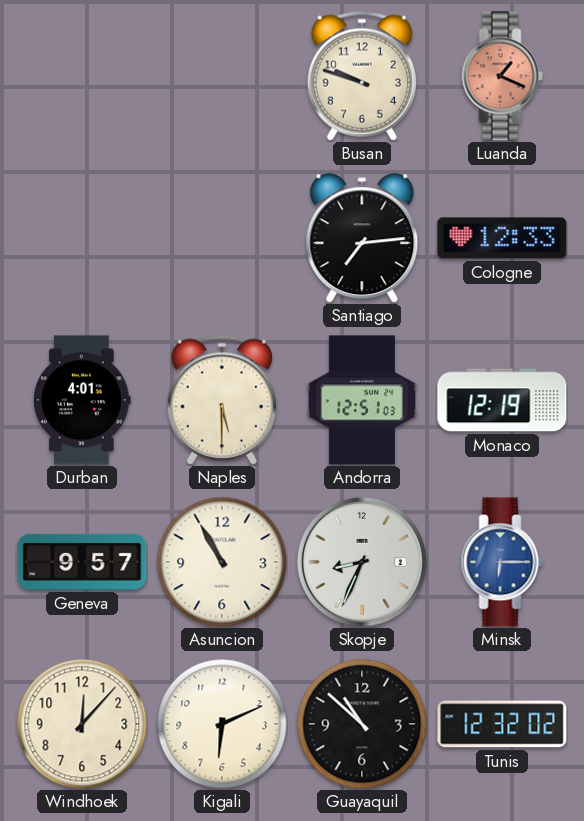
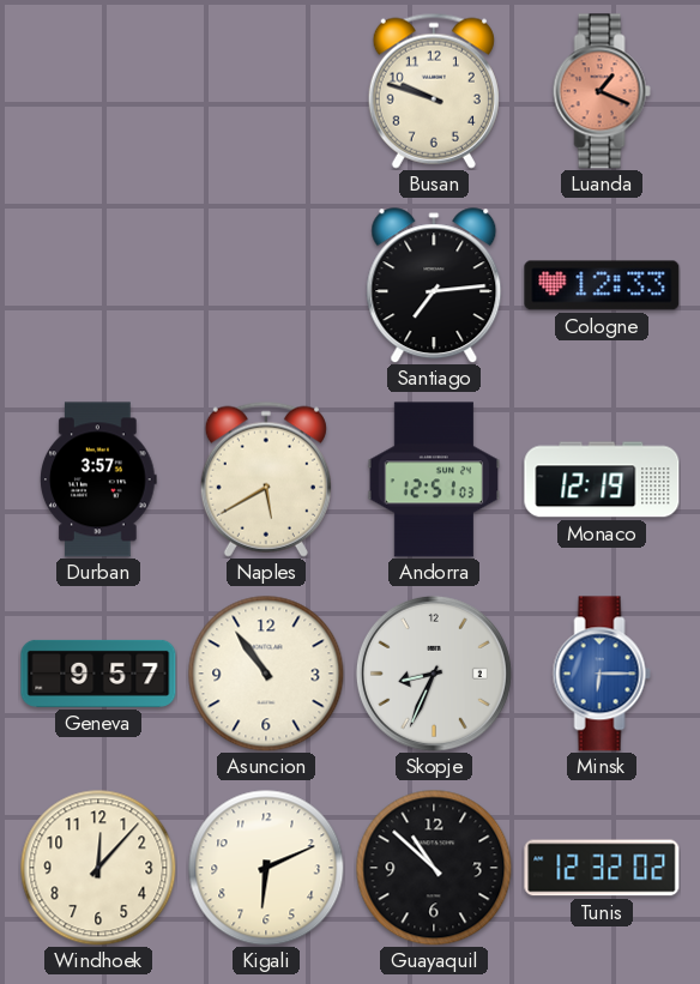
Durban: 4:01 -> 3:57
Naples: 5:30 -> 5:40
Asuncion: 10:55 -> 10:54
